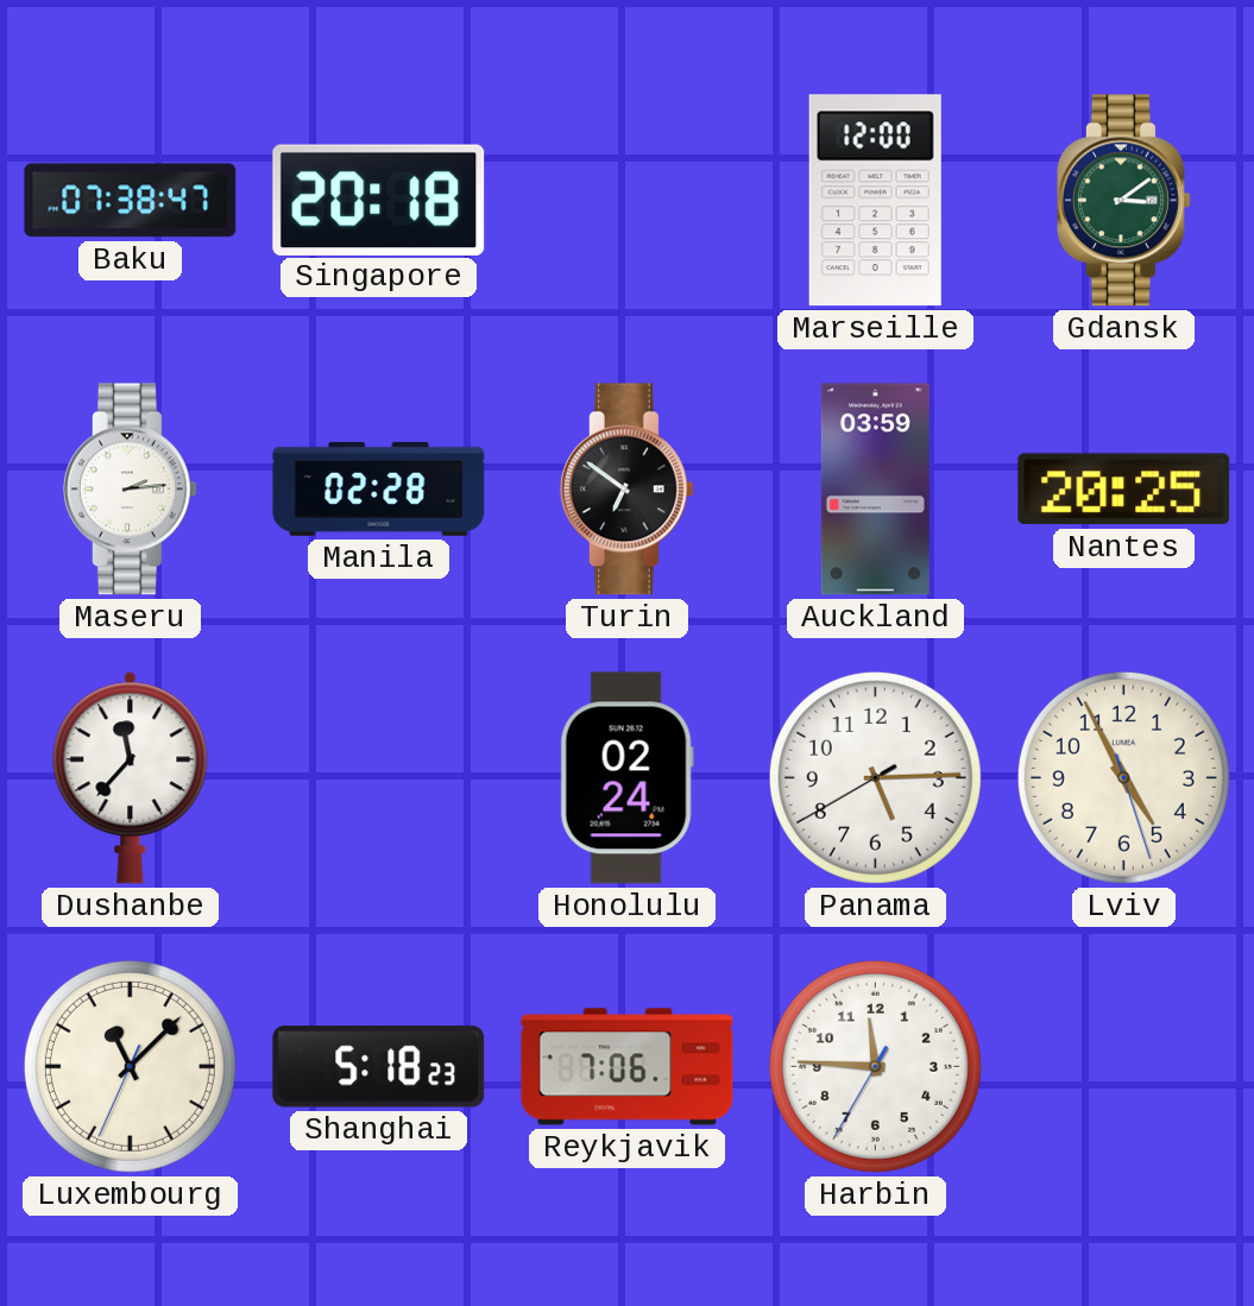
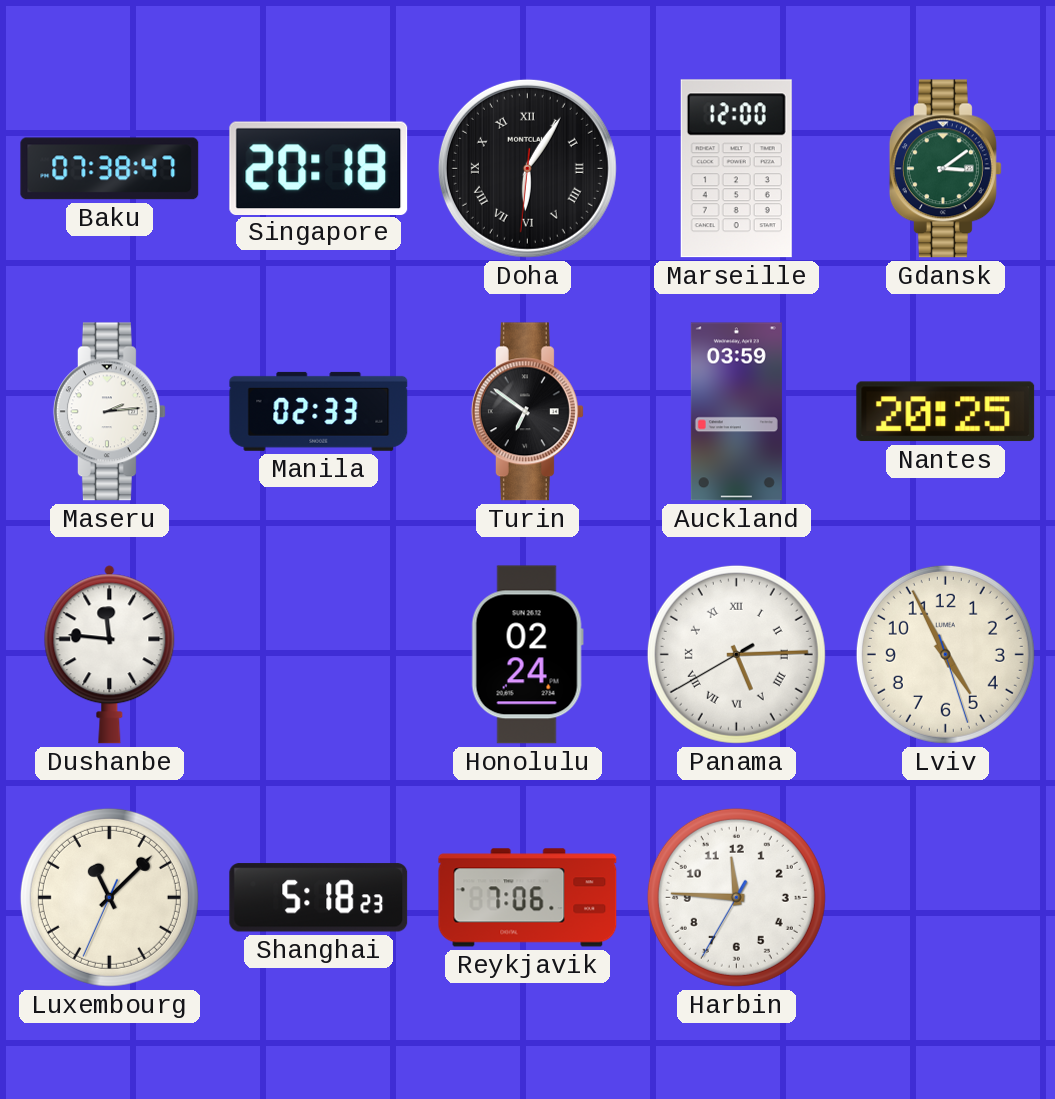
Doha: none -> 6:05
Manila: 02:28 -> 02:33
Dushanbe: 11:37 -> 11:46
Panama numerals: Arabic -> Roman
